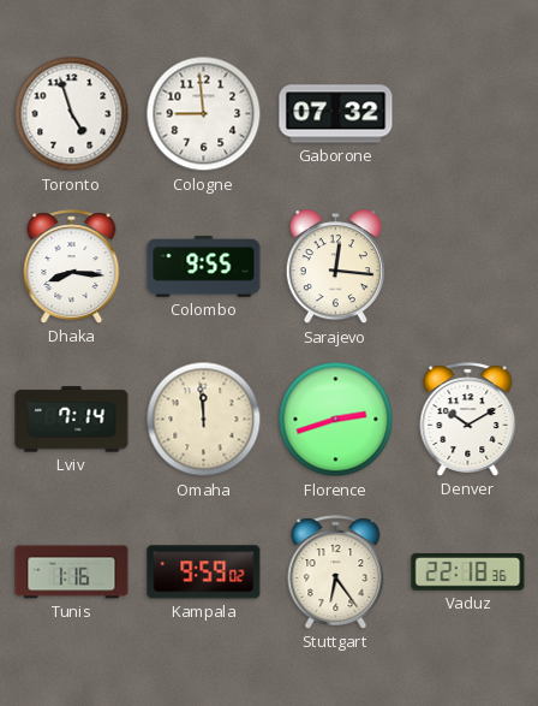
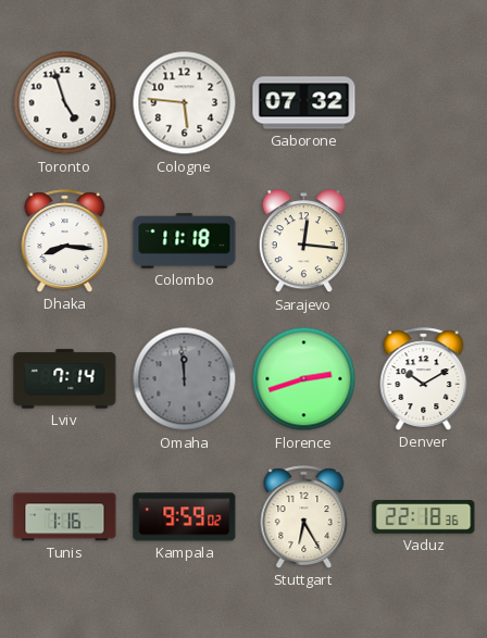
Cologne: 8:59 -> 5:46
Colombo: 9:55 -> 11:18
Omaha dial: cream -> grey
Stuttgart: 6:24 -> 6:25
